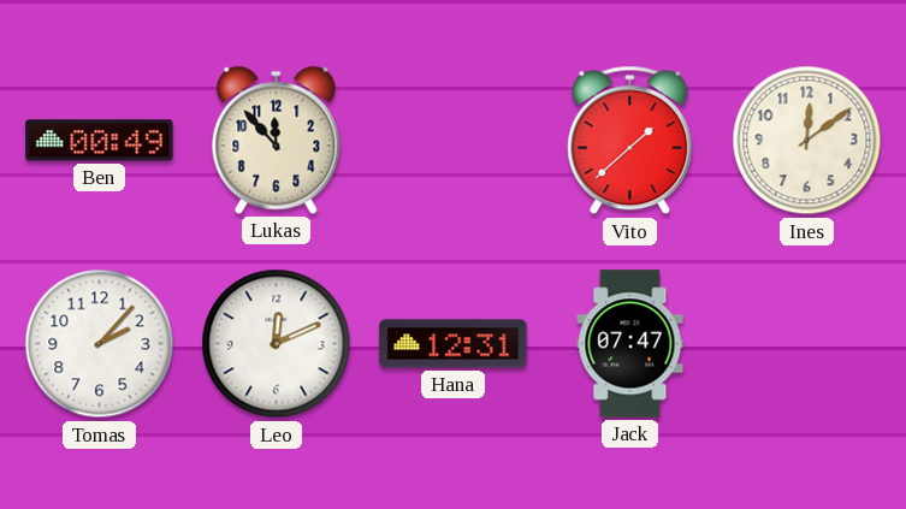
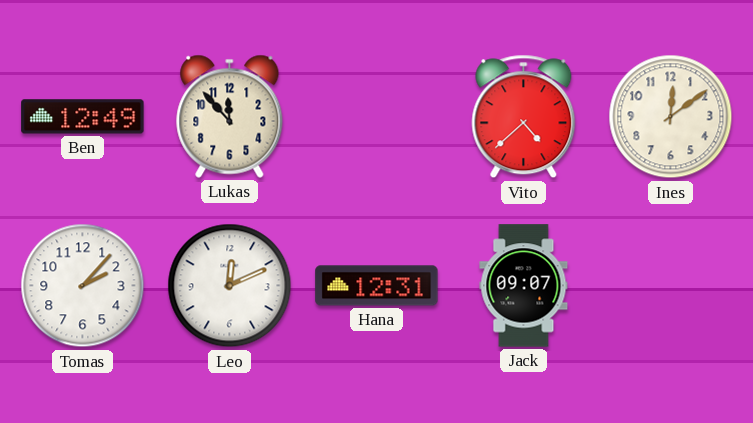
Ben: 00:49 -> 12:49
Vito: 1:38 -> 4:38
Jack: 07:47 -> 09:07
